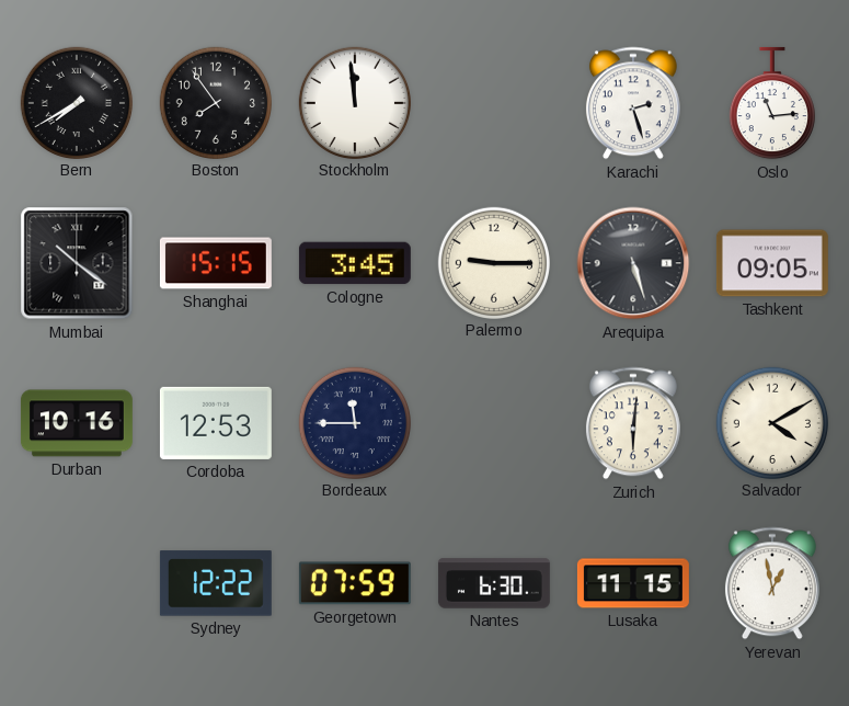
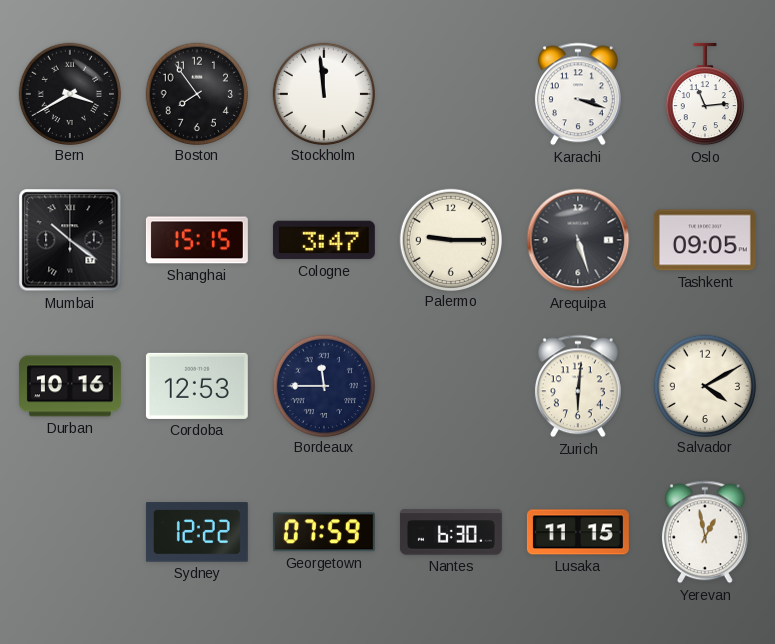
Bern: 7:40 -> 3:40
Karachi: 2:27 -> 3:18
Cologne: 3:45 -> 3:47
